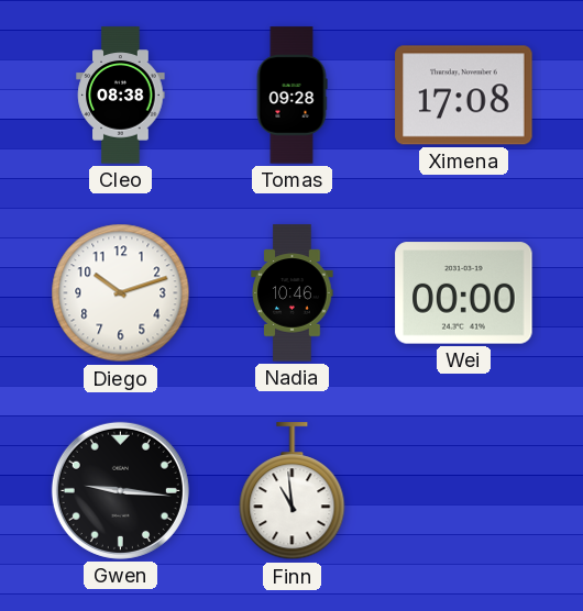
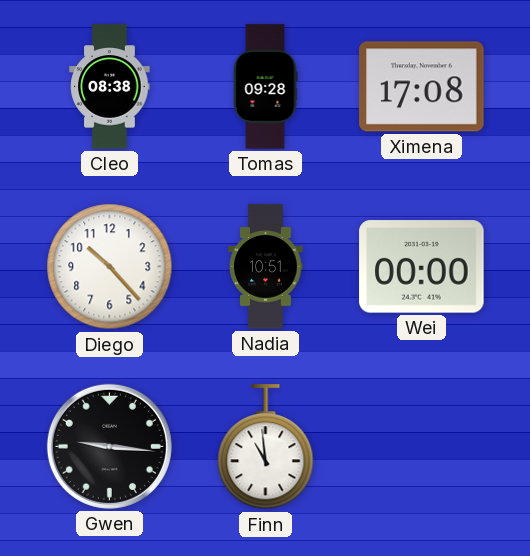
Diego: 10:12 -> 10:23
Nadia: 10:46 -> 10:51
